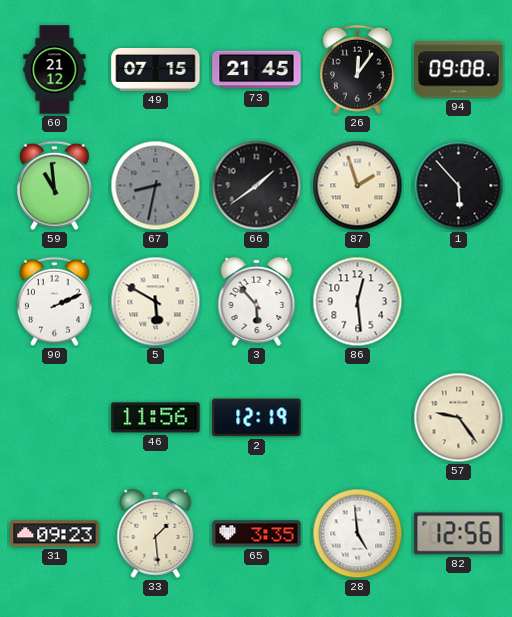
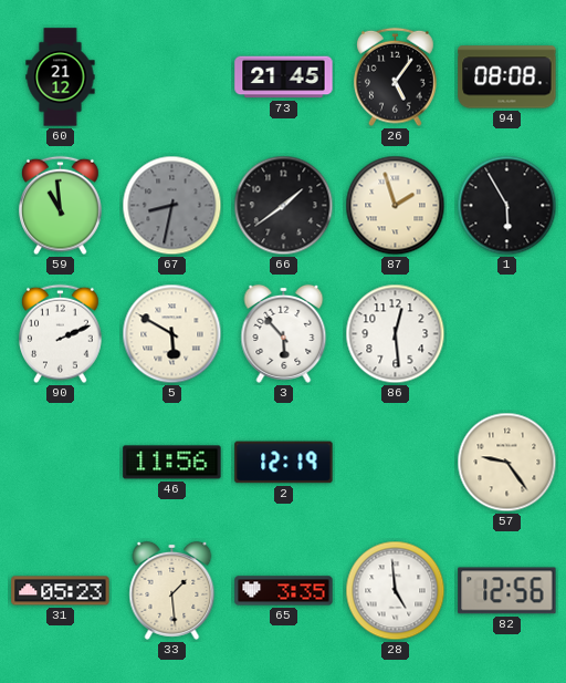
49: 07:15 -> none
26: 12:06 -> 5:06
94: 09:08 -> 08:08
1: 5:53 -> 5:55
31: 09:23 -> 05:23
